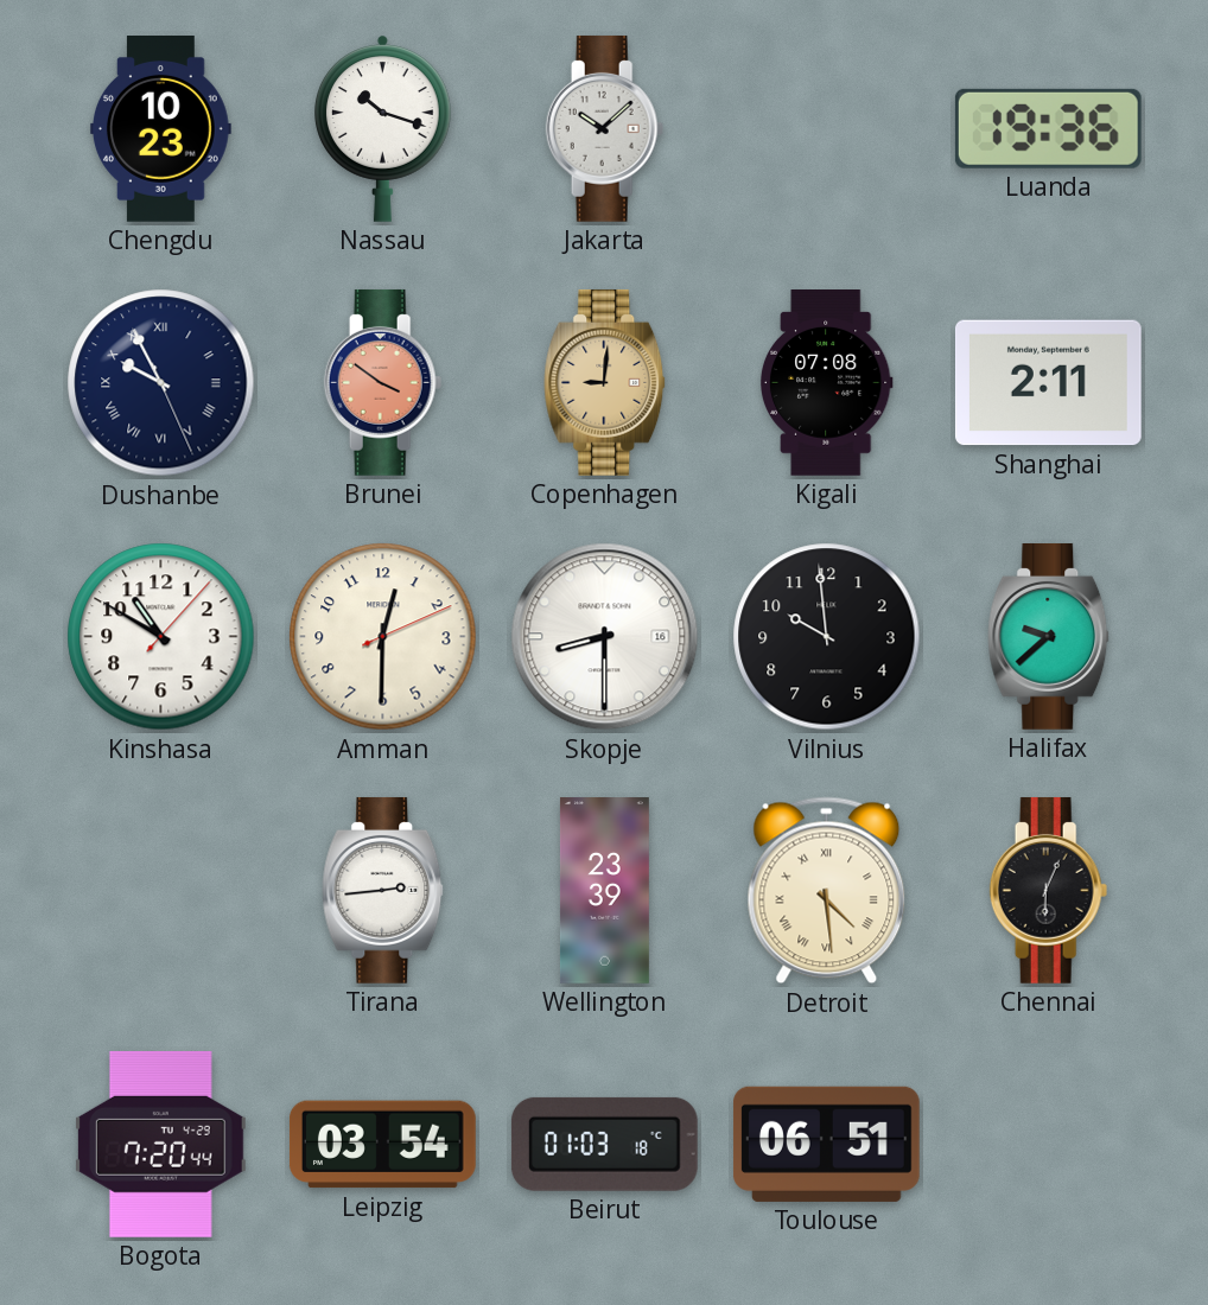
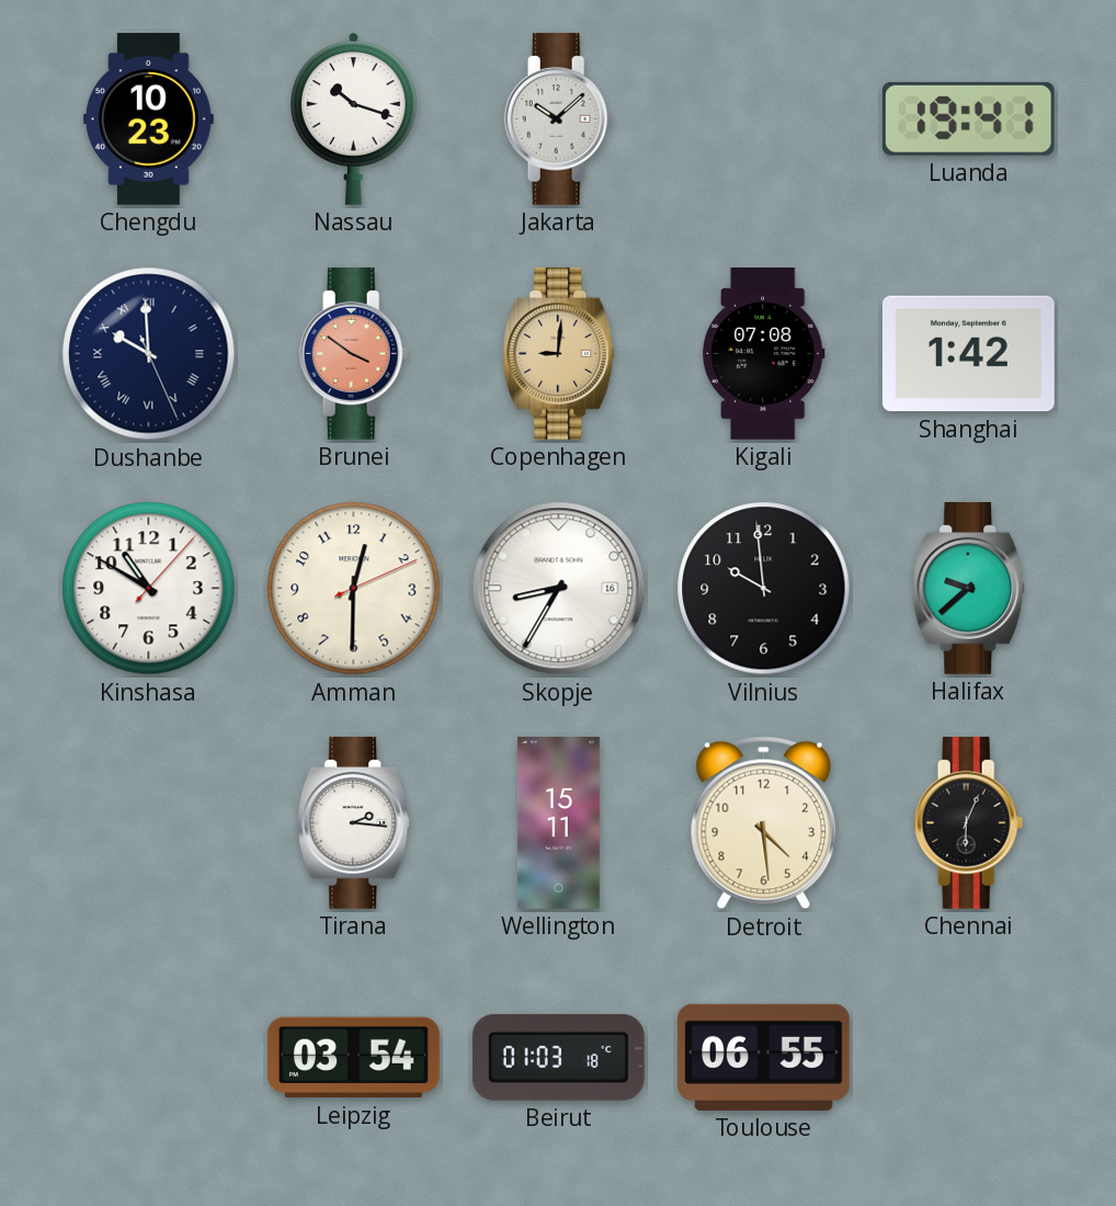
Luanda: 19:36 -> 19:41
Dushanbe: 9:55 -> 9:59
Shanghai: 2:11 -> 1:42
Skopje: 8:30 -> 8:35
Tirana: 2:44 -> 2:16
Wellington: 23:39 -> 15:11
Detroit numerals: Roman -> Arabic
Bogota: 7:20 -> none
Toulouse: 06:51 -> 06:55
